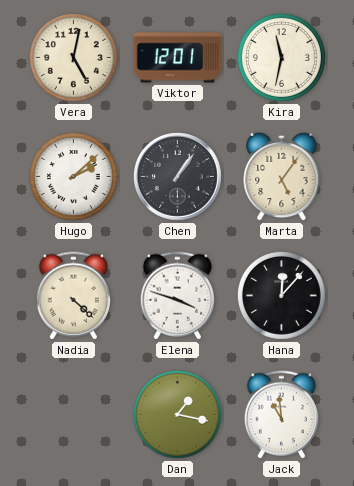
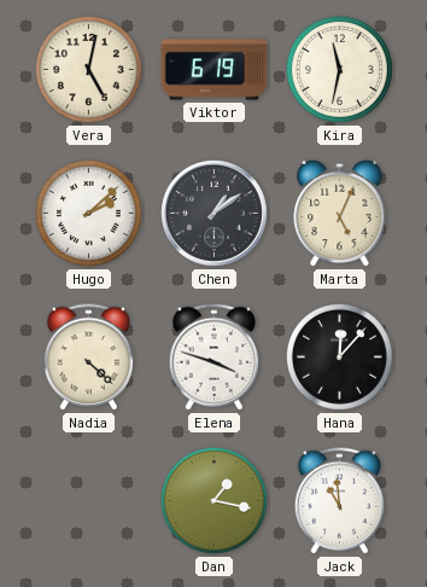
Viktor: 12:01 -> 6:19
Chen: 1:06 -> 1:09
Marta: 5:06 -> 5:04
